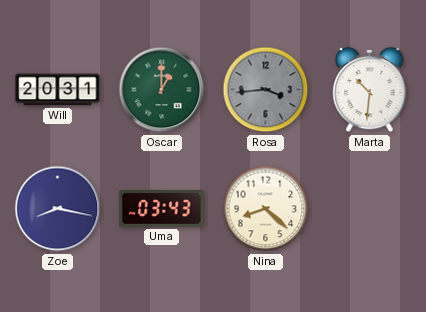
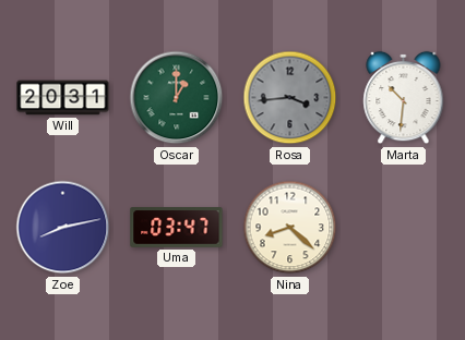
Zoe: 8:17 -> 8:13
Uma: 03:43 -> 03:47
